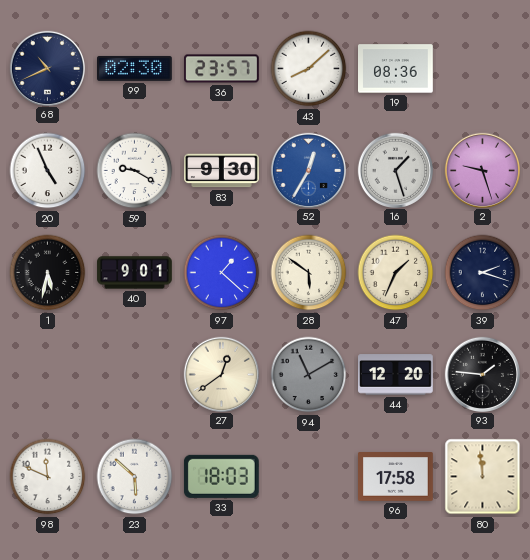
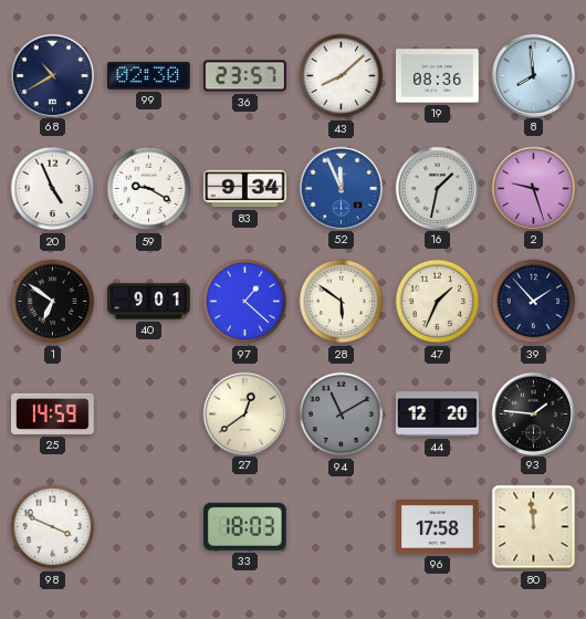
68: 10:41 -> 10:40
8: none -> 7:59
83: 9:30 -> 9:34
52: 12:35 -> 11:56
16: 1:27 -> 1:32
1: 5:32 -> 6:51
39: 2:18 -> 1:53
25: none -> 14:59
98: 11:49 -> 3:49
23: 5:52 -> none
